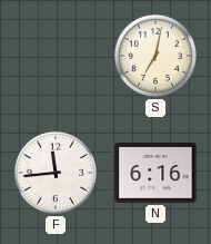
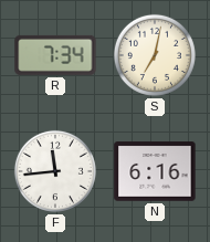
R: none -> 7:34
